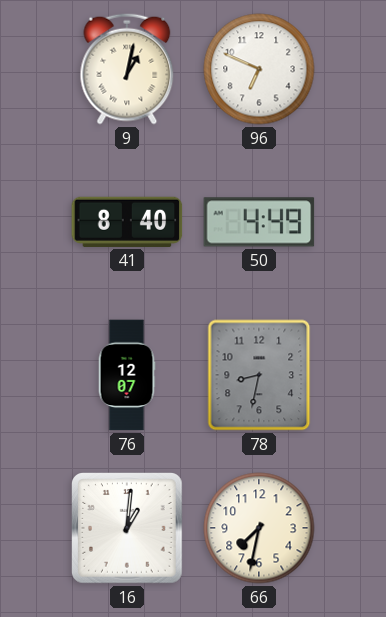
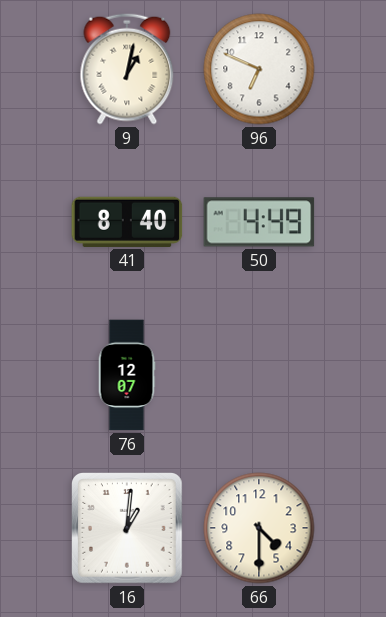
78: 8:32 -> none
66: 7:32 -> 4:30
